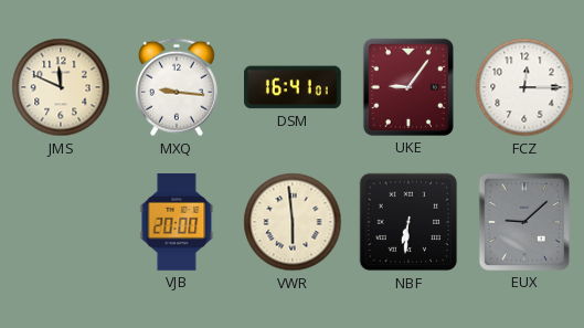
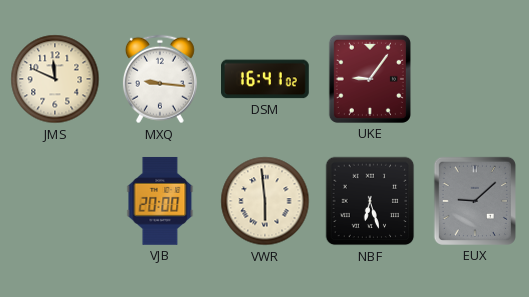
DSM: 16:41:01 -> 16:41:02
FCZ: 12:15 -> none
NBF: 6:31 -> 6:27
